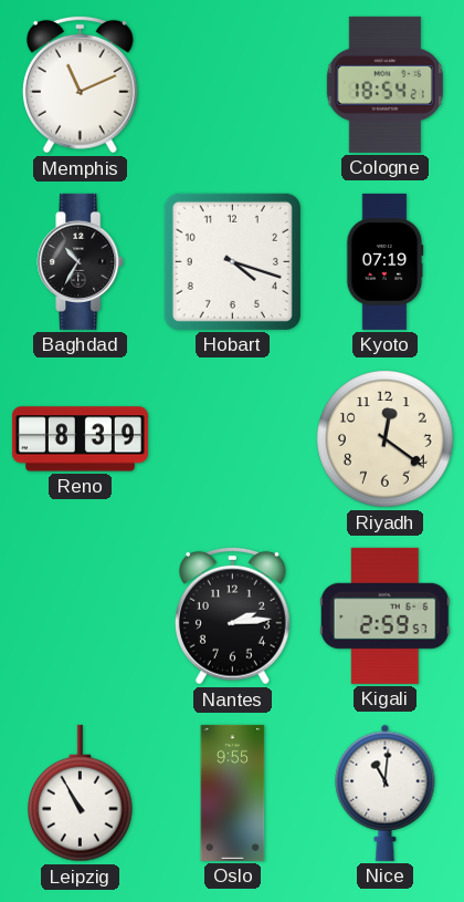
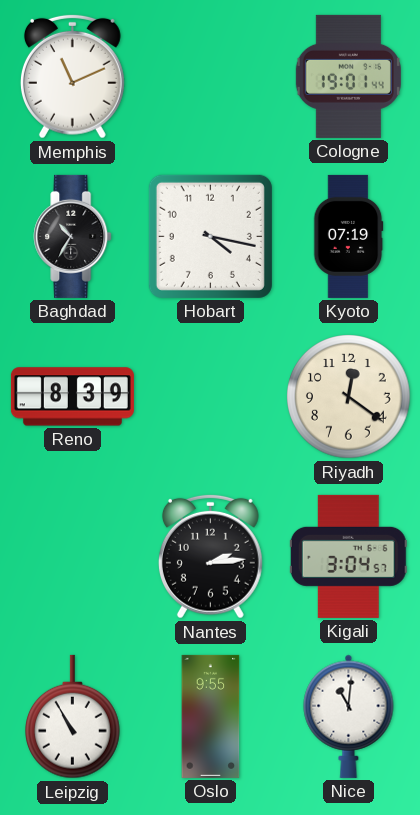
Cologne: 18:54 -> 19:01
Hobart: 4:18 -> 4:17
Kigali: 2:59 -> 3:04
